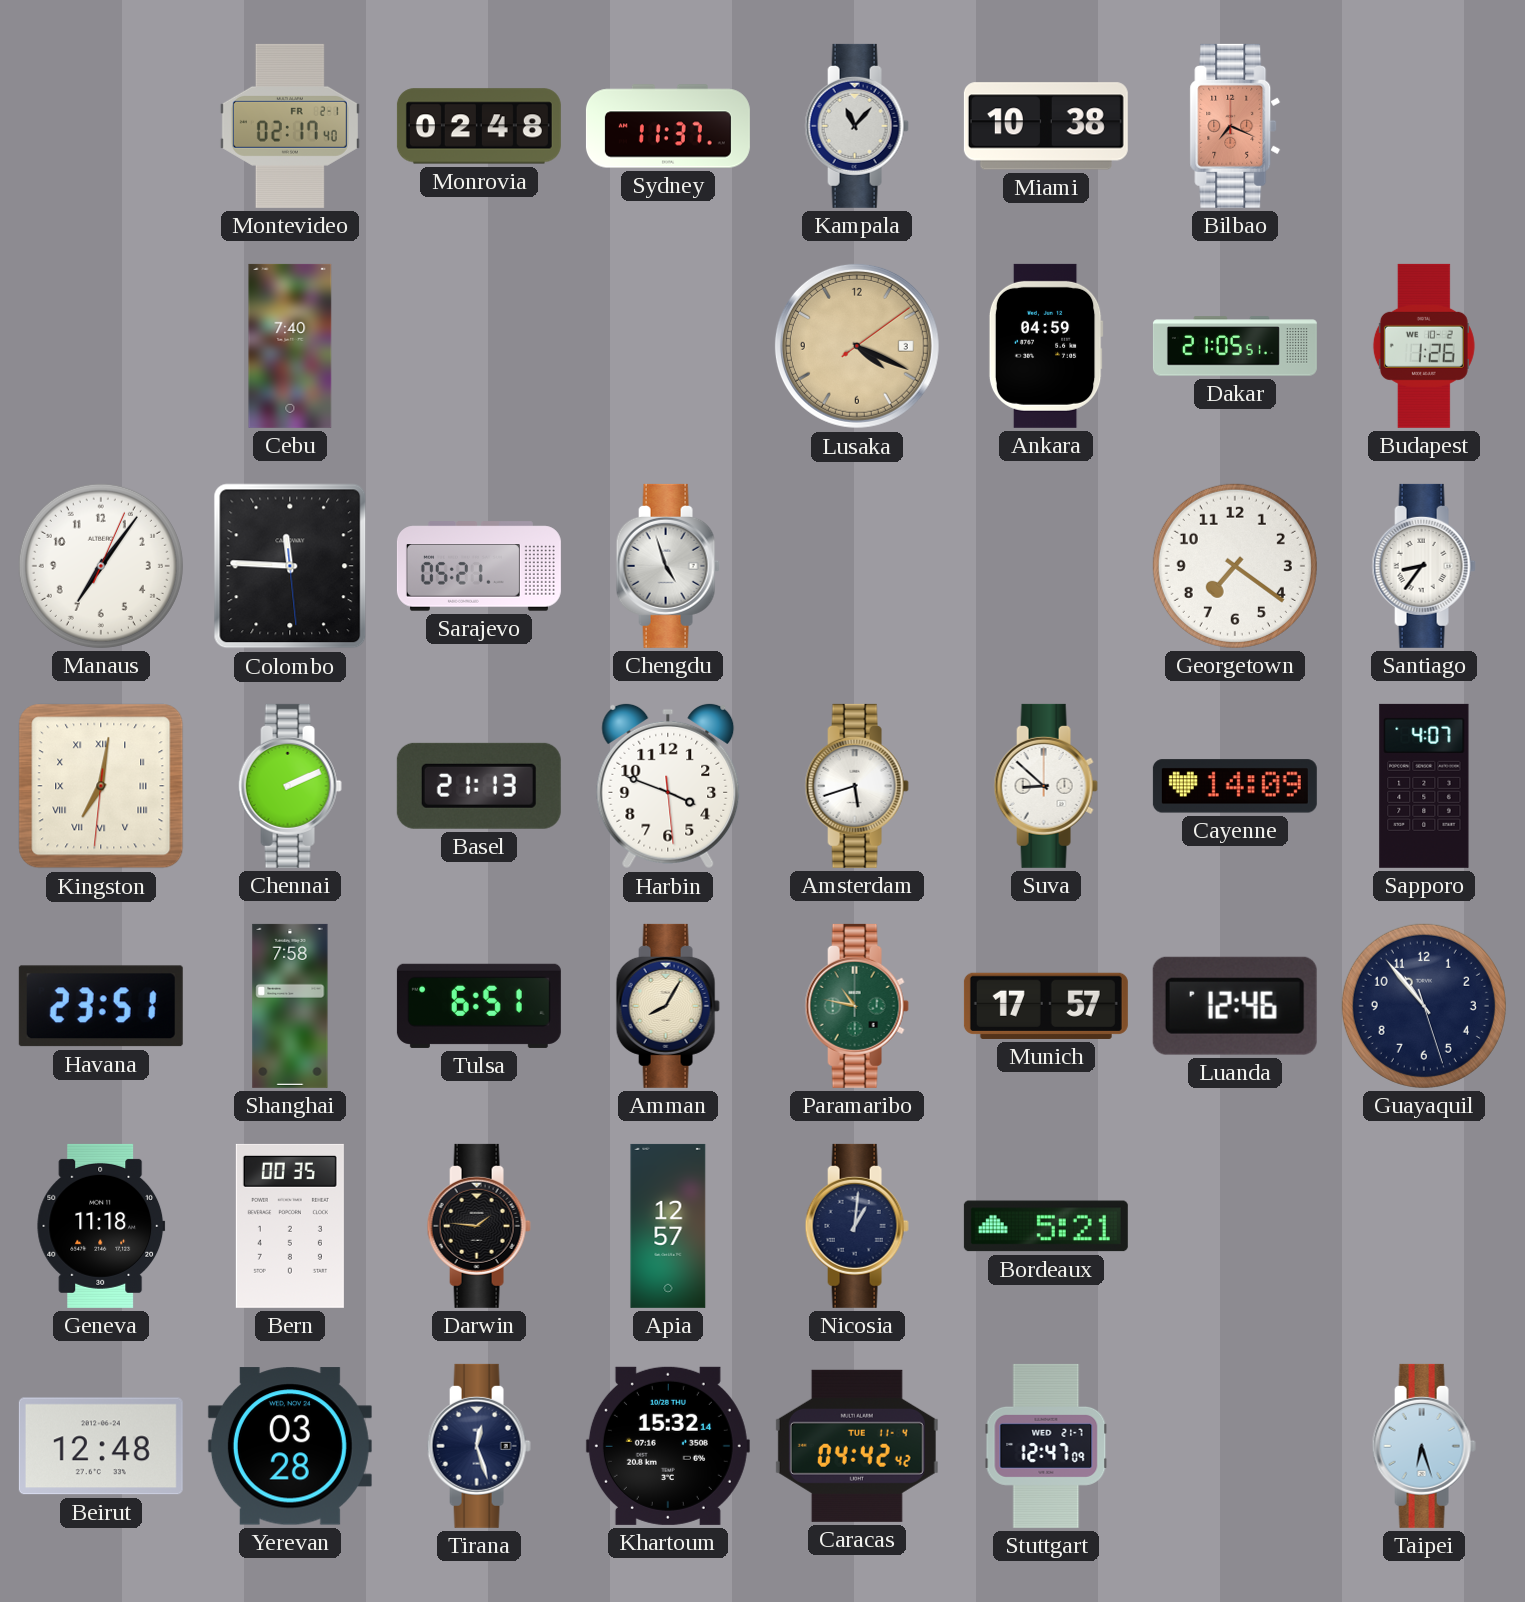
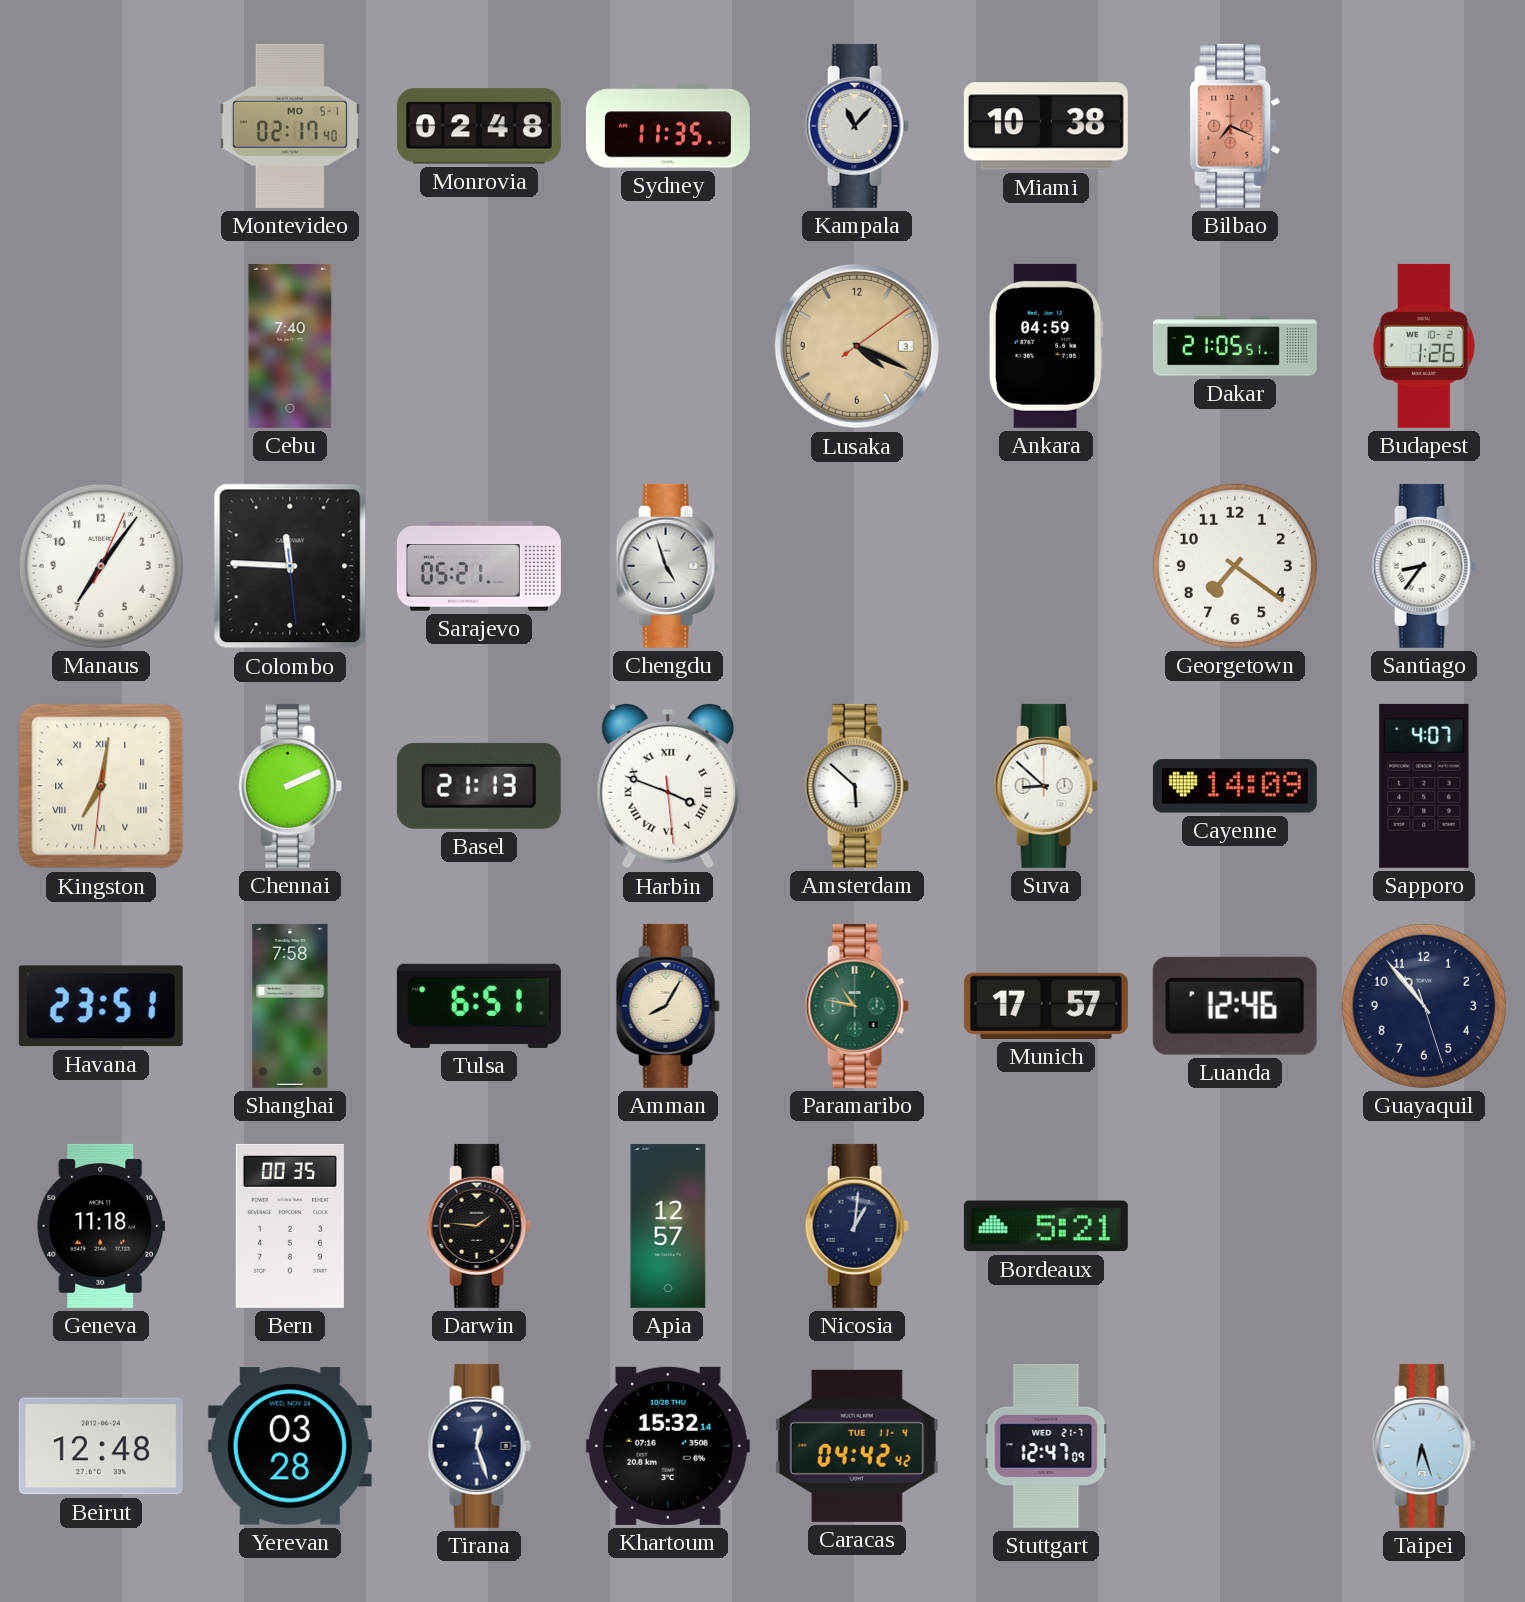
Montevideo date: FR 2-1 -> MO 5-1
Sydney: 11:37 -> 11:35
Harbin numerals: Arabic -> Roman
Amsterdam: 5:42 -> 5:52
